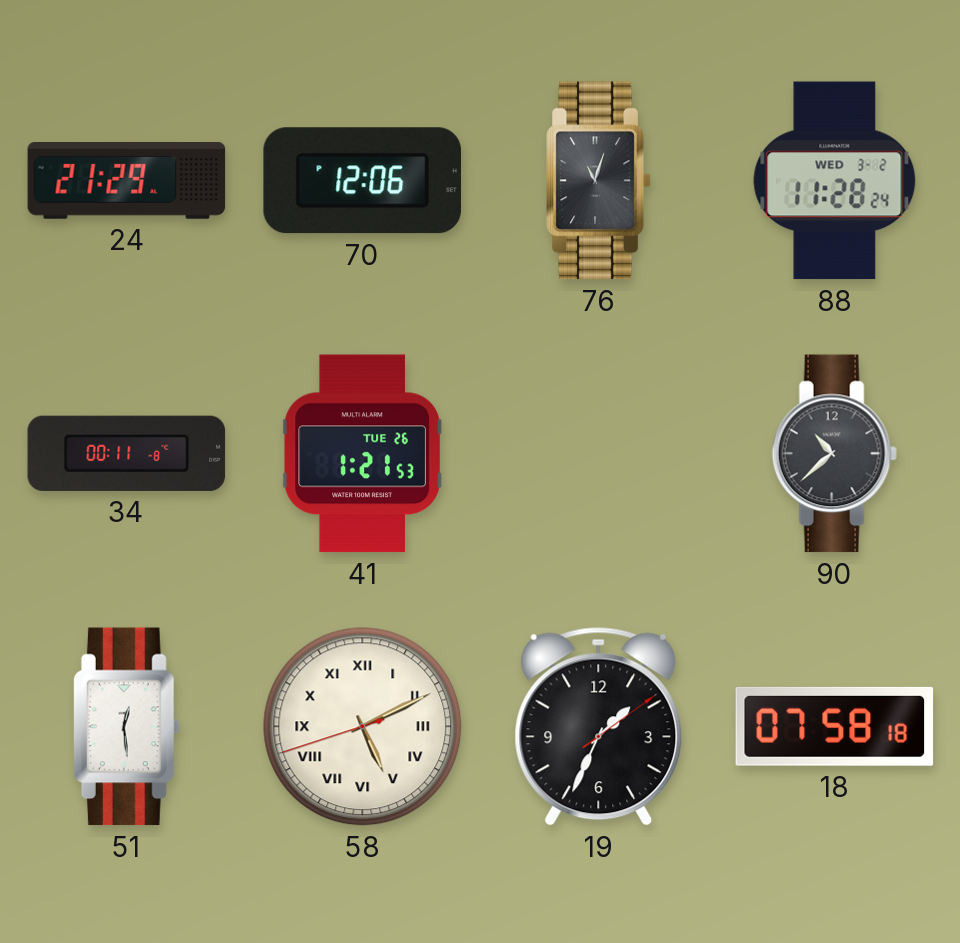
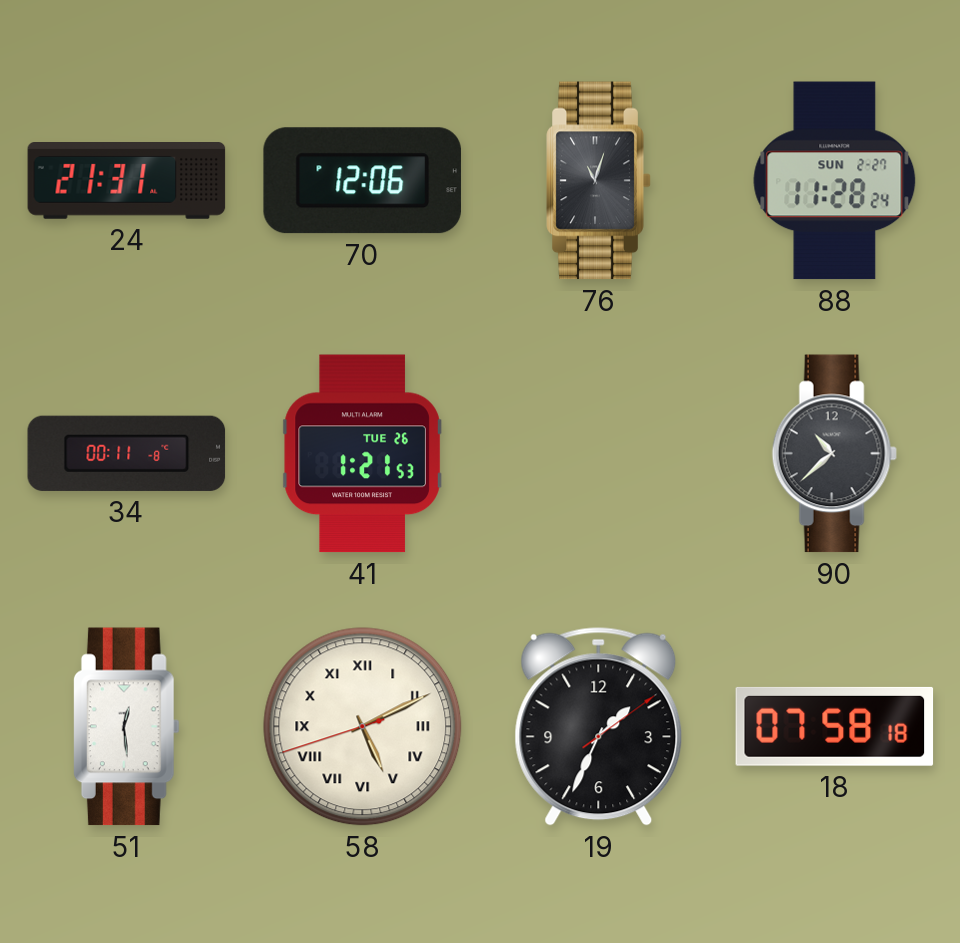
24: 21:29 -> 21:31
88 date: WED 3-2 -> SUN 2-27
